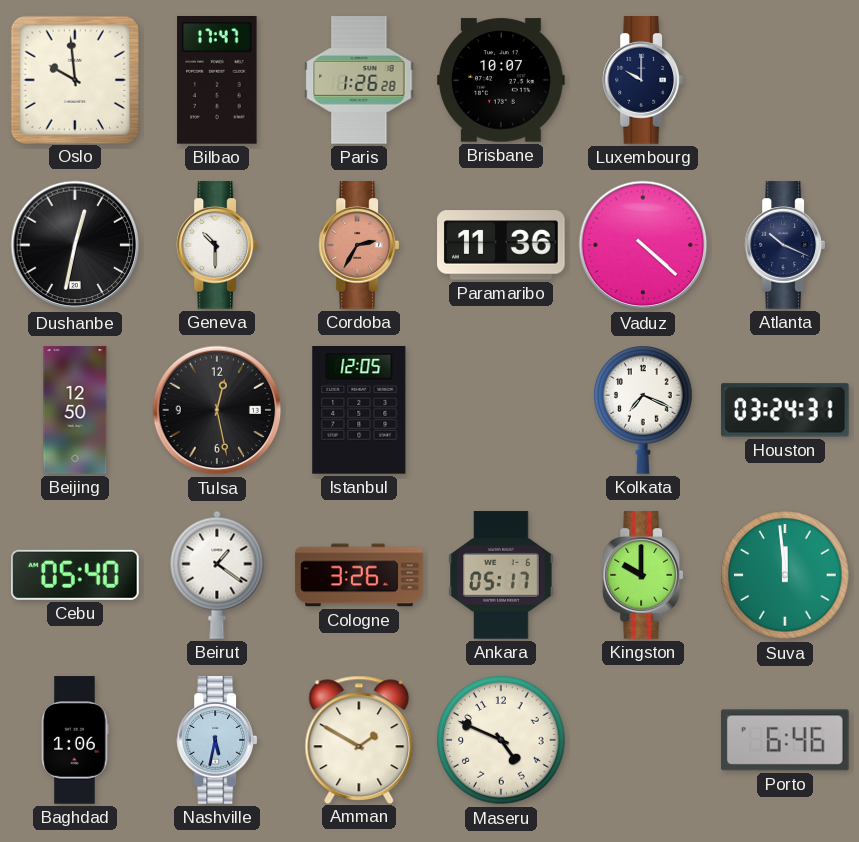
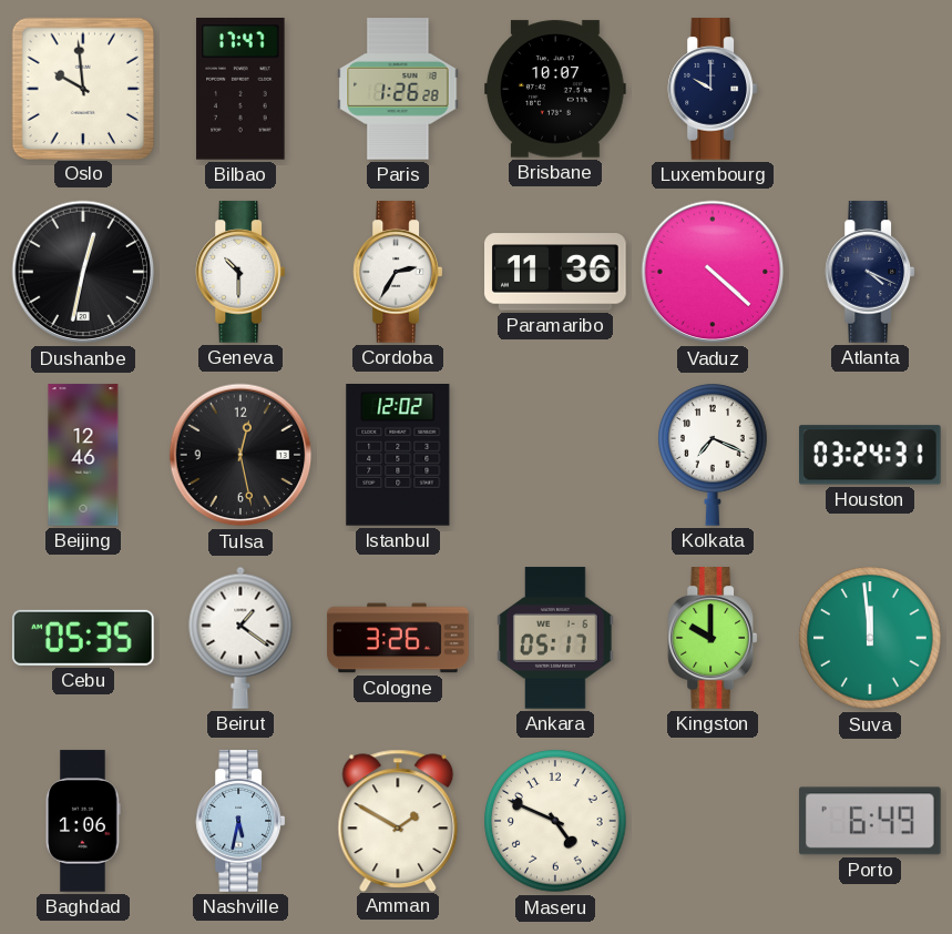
Cordoba dial: salmon -> white
Atlanta: 10:19 -> 4:19
Beijing: 12:50 -> 12:46
Istanbul: 12:05 -> 12:02
Cebu: 05:40 -> 05:35
Porto: 6:46 -> 6:49
